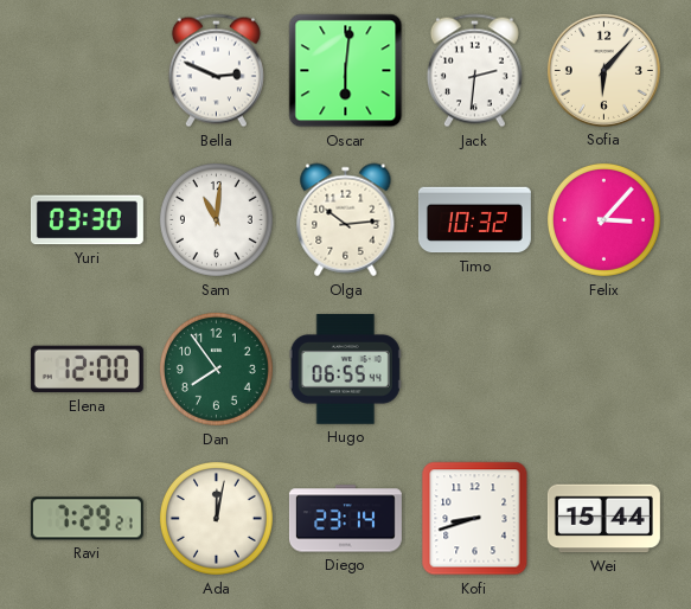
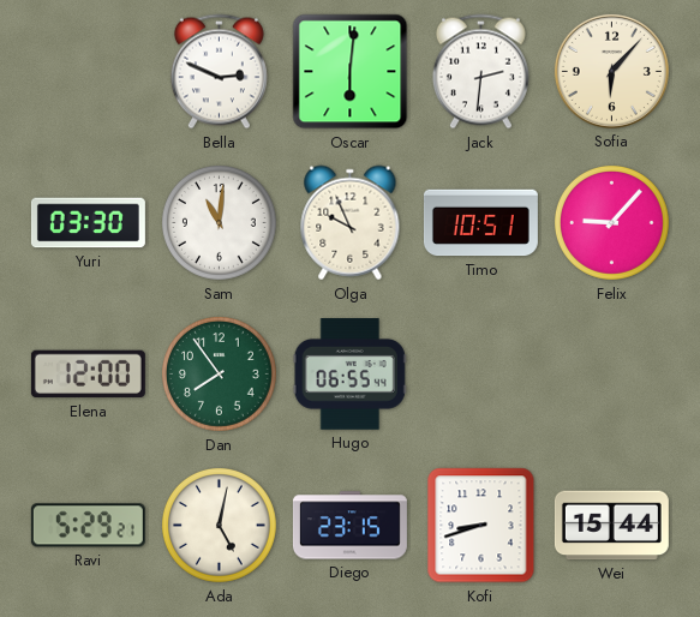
Olga: 10:14 -> 9:56
Timo: 10:32 -> 10:51
Felix: 3:07 -> 9:07
Ravi: 7:29 -> 5:29
Ada: 12:02 -> 5:02
Diego: 23:14 -> 23:15
